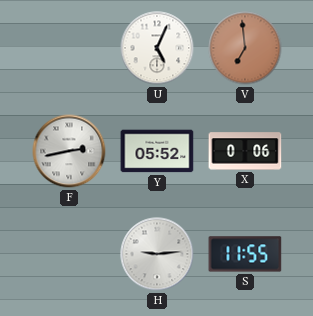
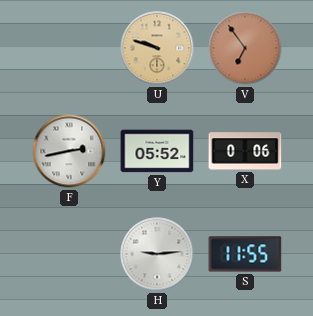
U: 5:04 -> 9:48
U dial: white -> champagne
V: 6:59 -> 6:54
